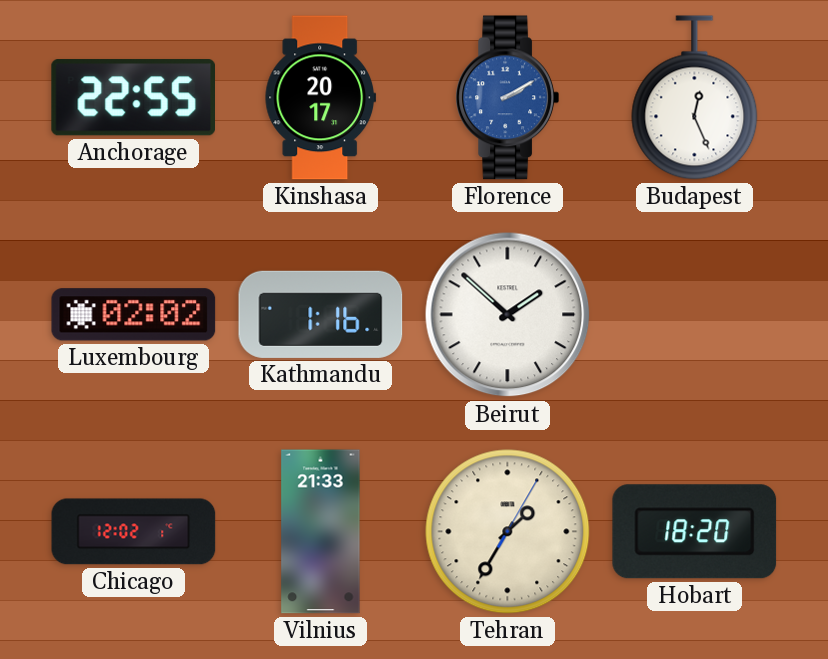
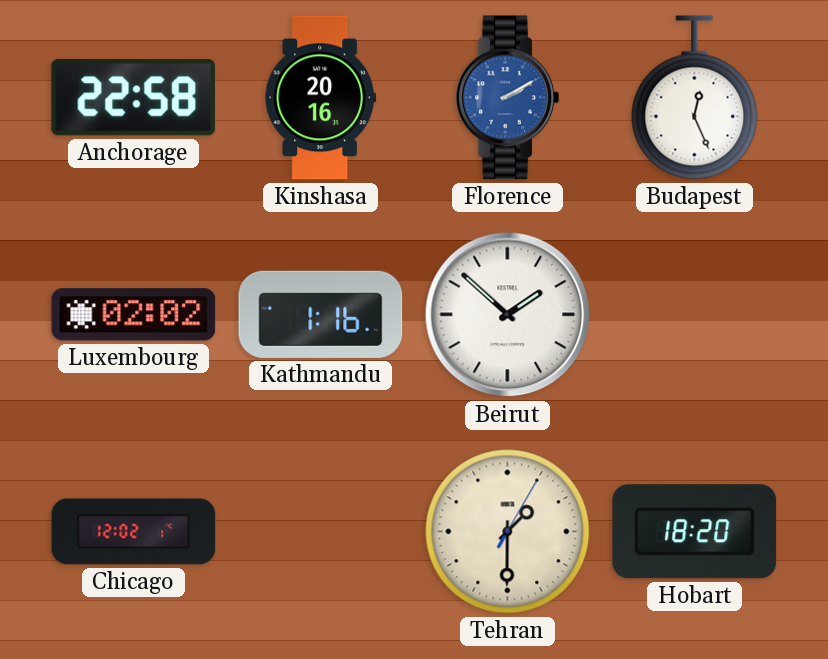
Anchorage: 22:55 -> 22:58
Kinshasa: 20:17 -> 20:16
Vilnius: 21:33 -> none
Tehran: 1:35 -> 1:30
